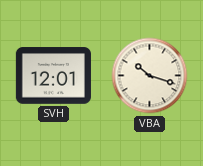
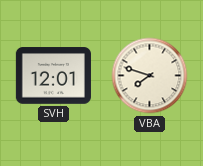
VBA: 10:18 -> 7:48
